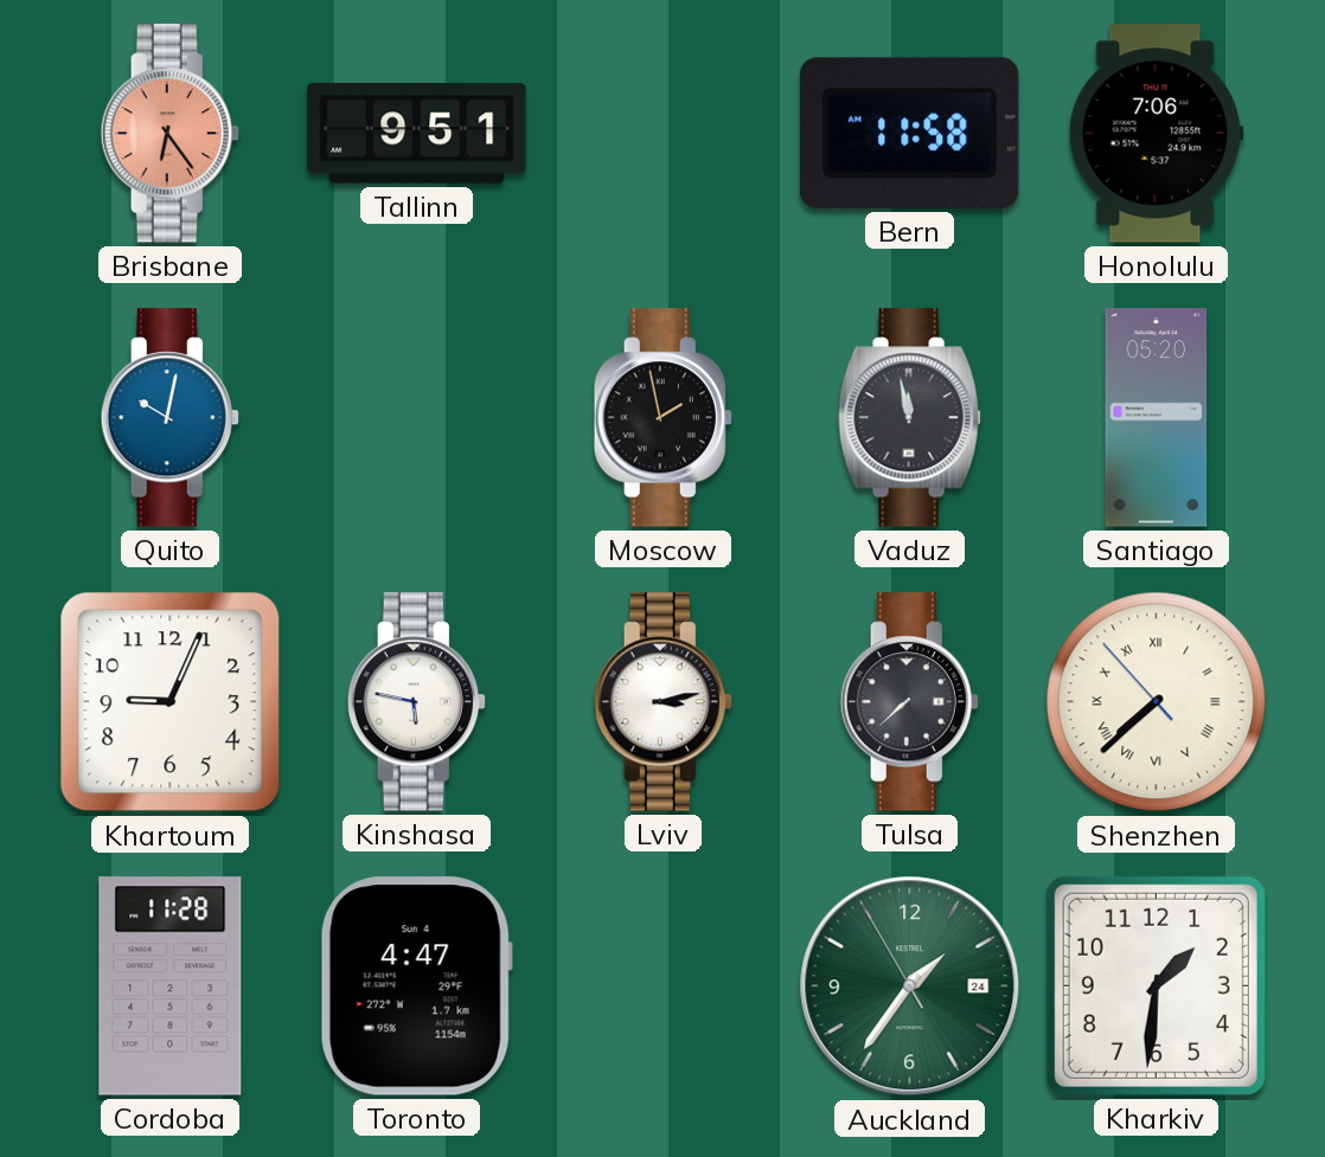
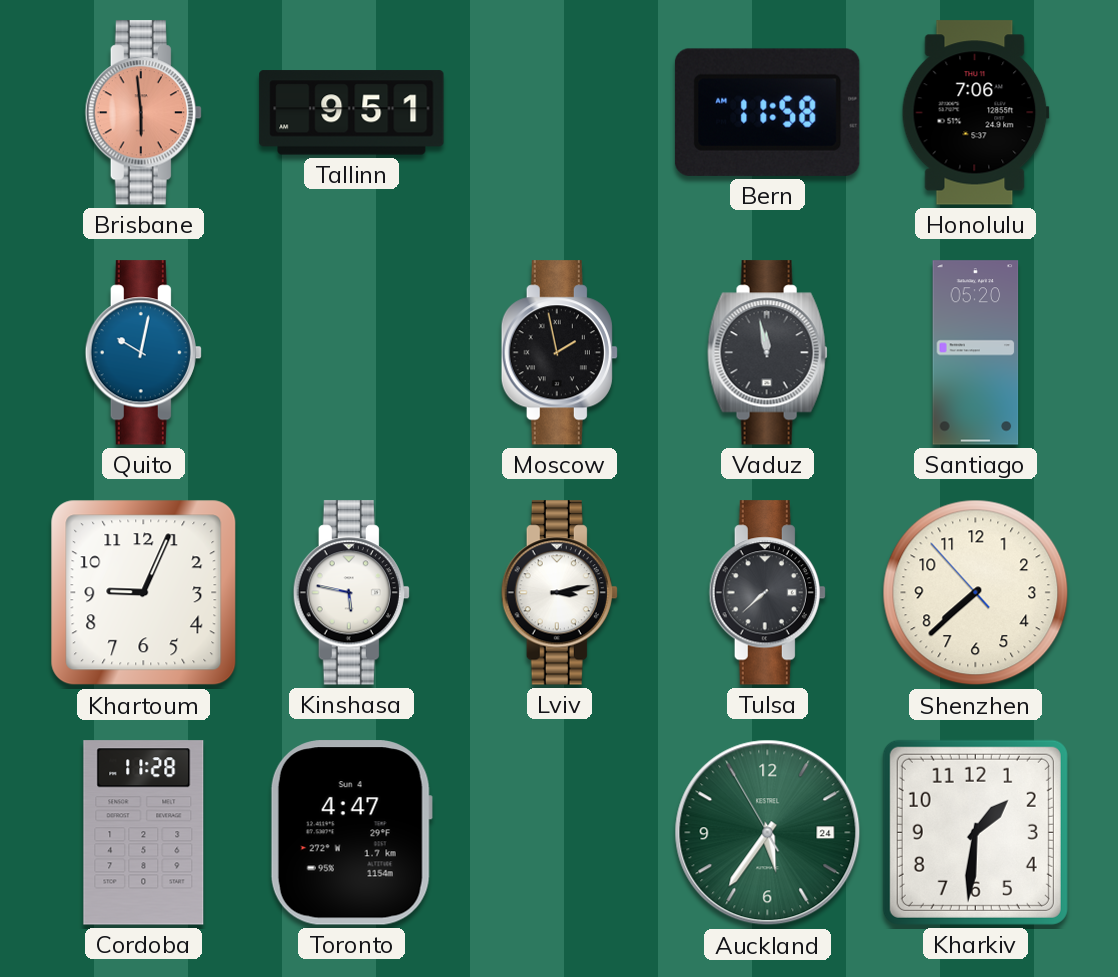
Brisbane: 6:24 -> 5:59
Shenzhen numerals: Roman -> Arabic
Auckland: 1:35 -> 5:35
